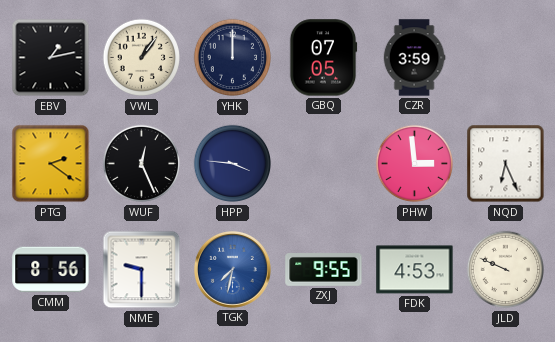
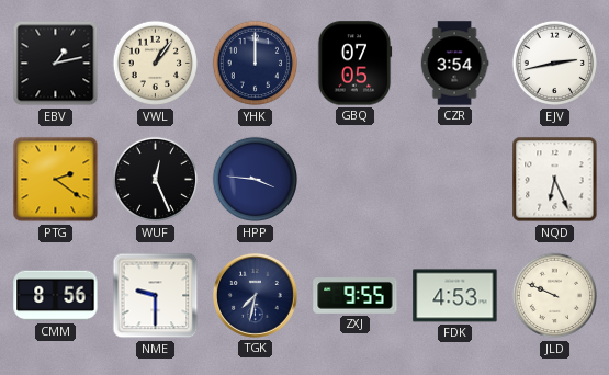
CZR: 3:59 -> 3:54
EJV: none -> 2:43
PHW: 2:59 -> none
TGK dial: blue -> navy
